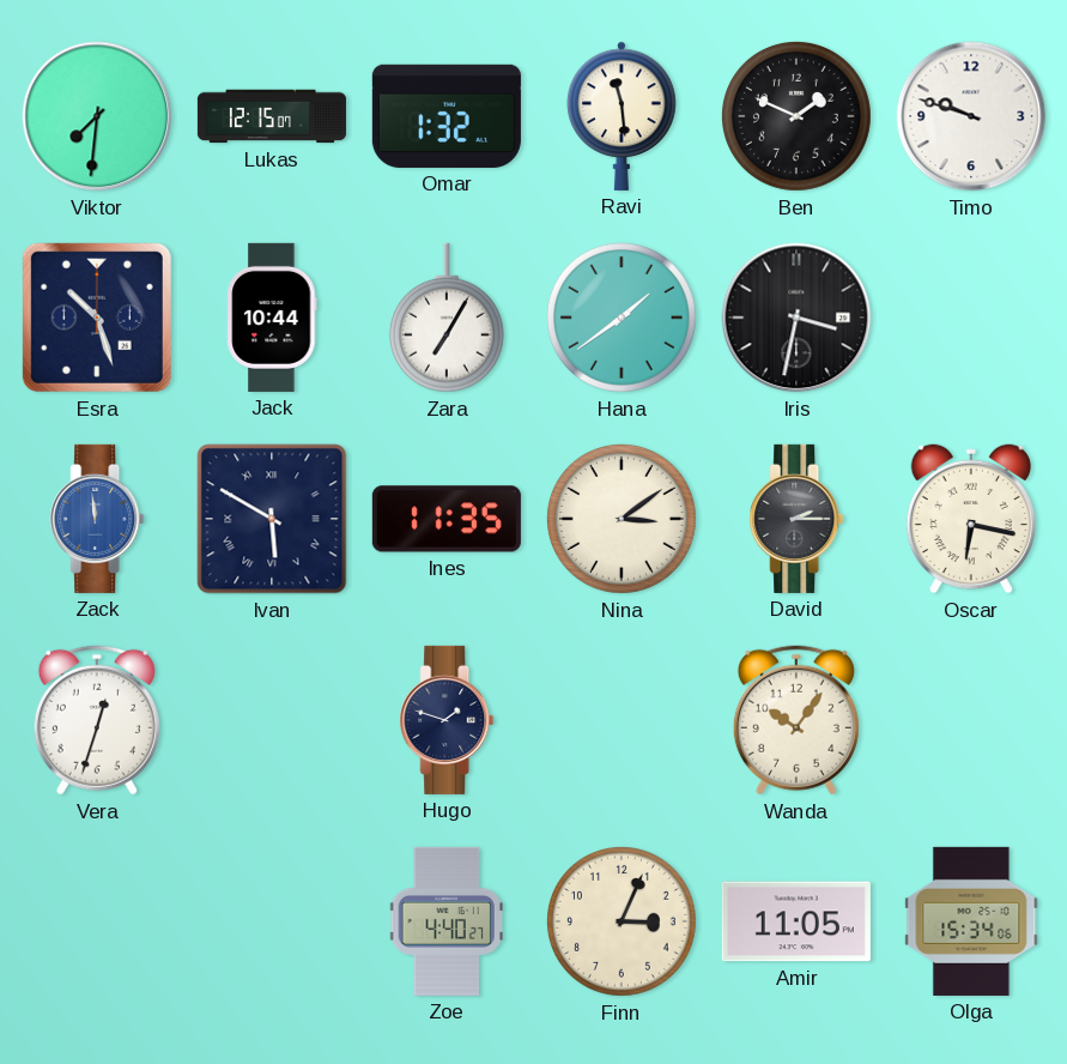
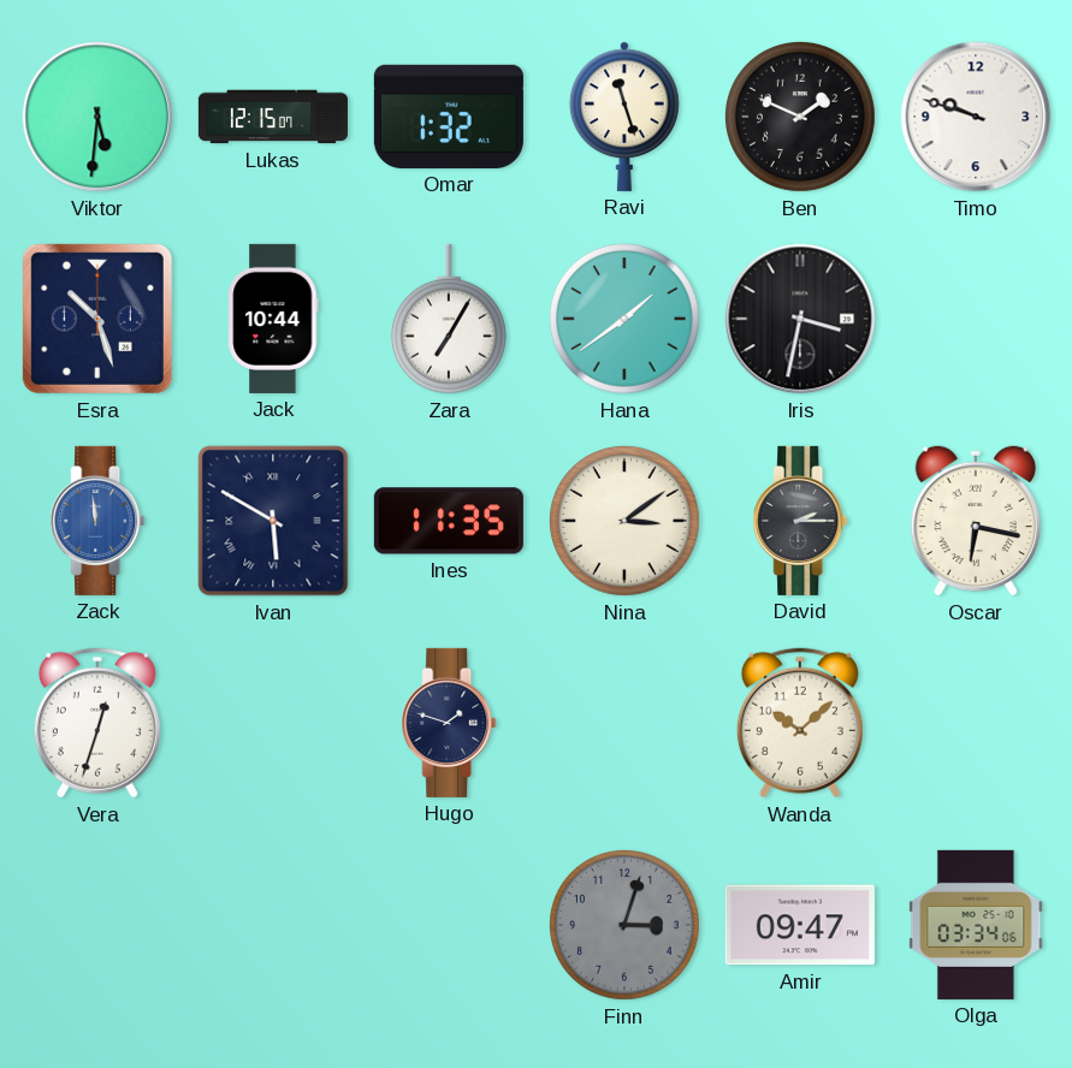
Viktor: 7:31 -> 5:31
Ravi: 11:29 -> 11:27
Wanda: 10:06 -> 10:08
Zoe: 4:40 -> none
Finn: 3:04 -> 3:03
Finn dial: cream -> grey
Amir: 11:05 -> 09:47
Olga: 15:34 -> 03:34
